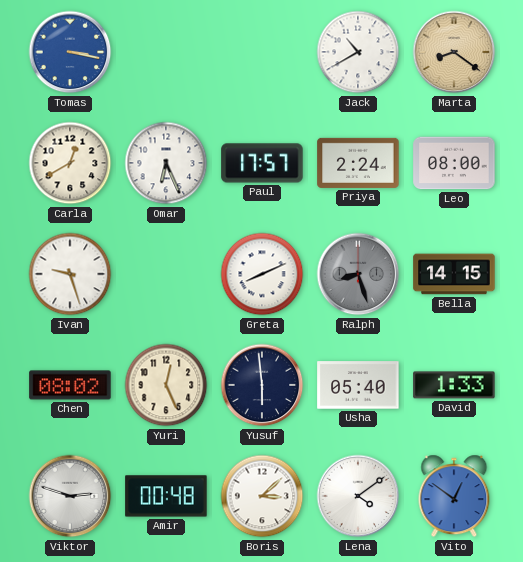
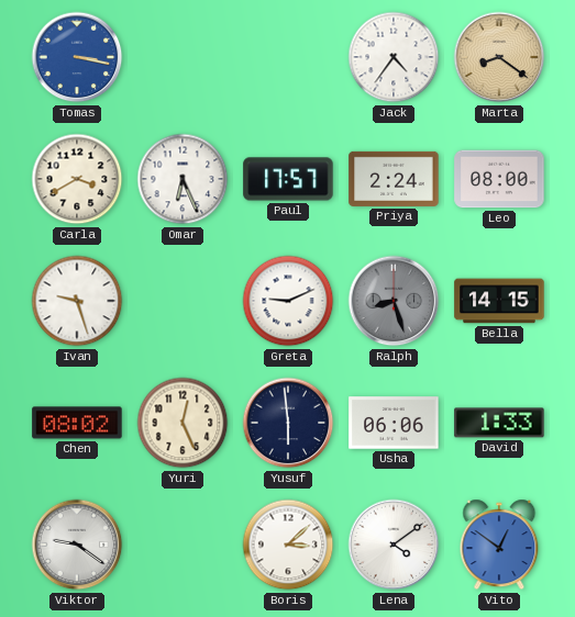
Jack: 10:40 -> 4:36
Carla: 12:40 -> 3:40
Greta: 8:11 -> 9:11
Usha: 05:40 -> 06:06
Viktor: 2:48 -> 9:21
Amir: 00:48 -> none
